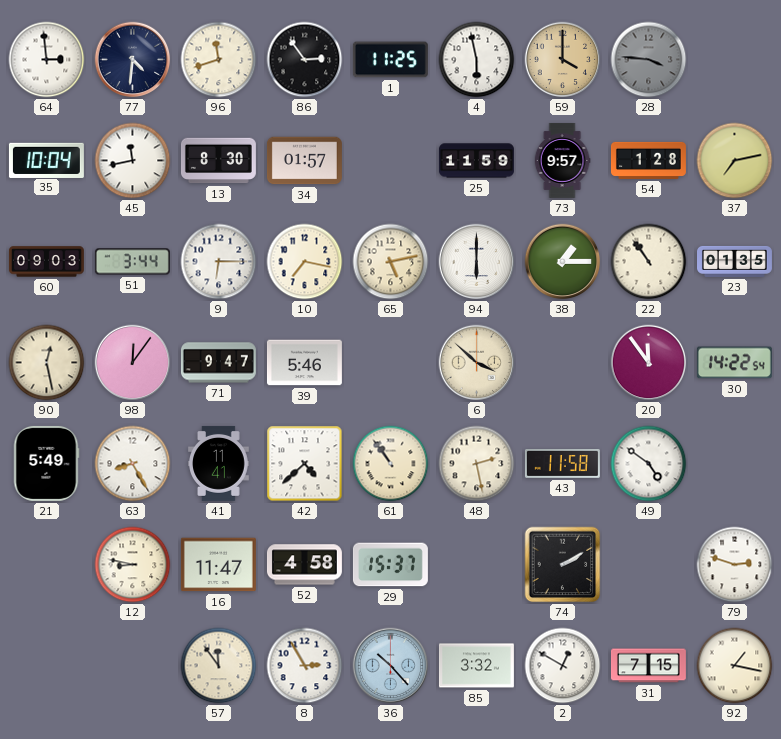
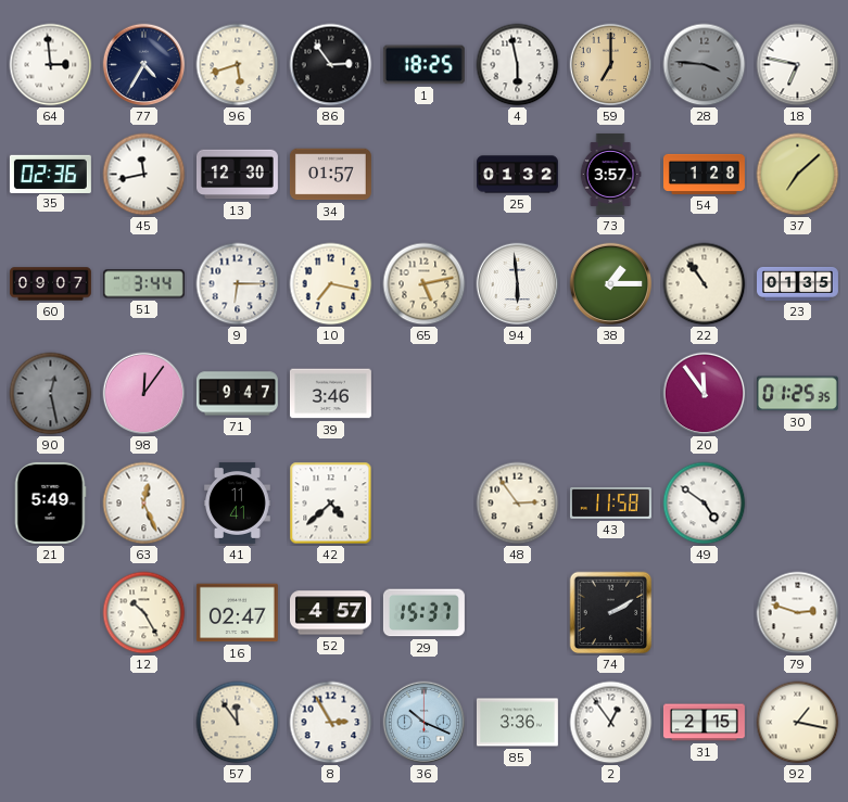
77: 4:31 -> 4:35
96: 11:42 -> 5:42
1: 11:25 -> 18:25
59: 4:00 -> 7:00
18: none -> 6:47
35: 10:04 -> 02:36
13: 8:30 -> 12:30
25: 11:59 -> 01:32
73: 9:57 -> 3:57
37: 7:13 -> 7:08
60: 09:03 -> 09:07
94: 6:00 -> 5:59
90 dial: cream -> grey
39: 5:46 -> 3:46
6: 3:52 -> none
30: 14:22 -> 01:25
63: 8:25 -> 12:26
61: 10:54 -> none
48: 2:28 -> 2:54
12: 8:47 -> 10:25
16: 11:47 -> 02:47
52: 4:58 -> 4:57
36: 10:23 -> 10:19
85: 3:32 -> 3:36
2: 12:50 -> 12:54
31: 7:15 -> 2:15
